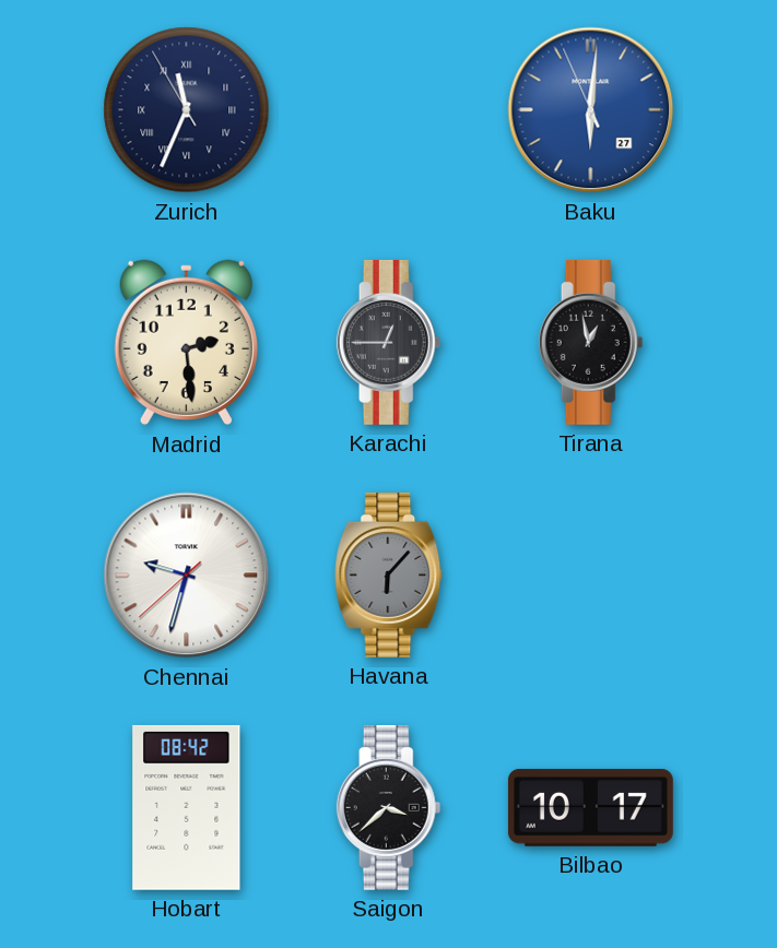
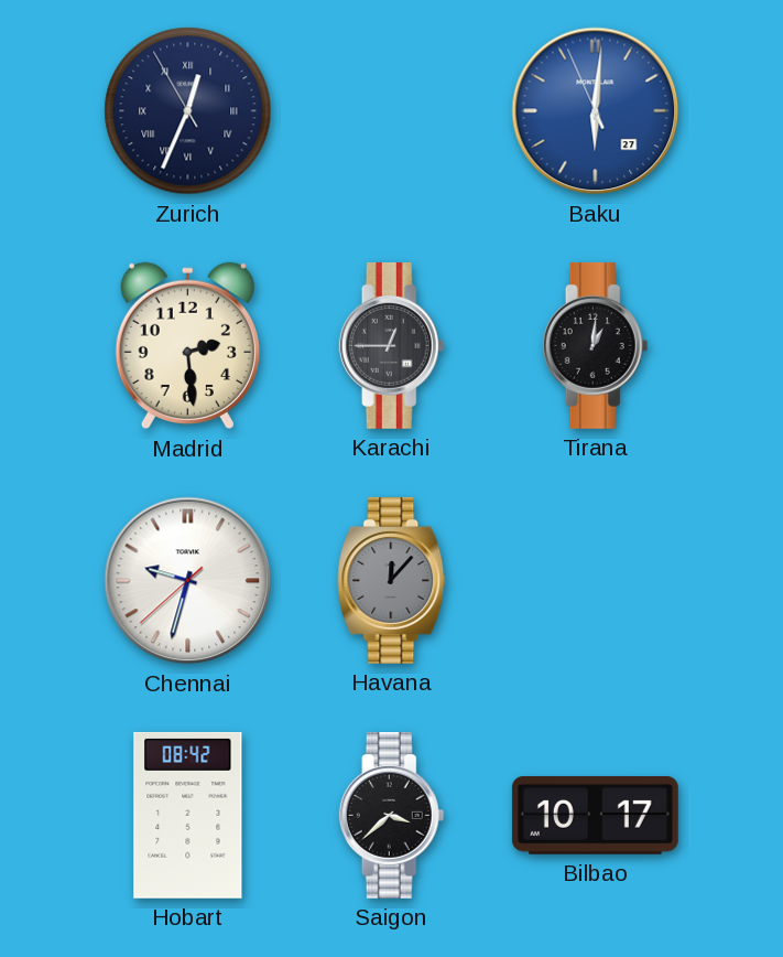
Zurich: 11:33 -> 12:33
Tirana: 12:58 -> 1:01
Havana: 6:07 -> 12:07
